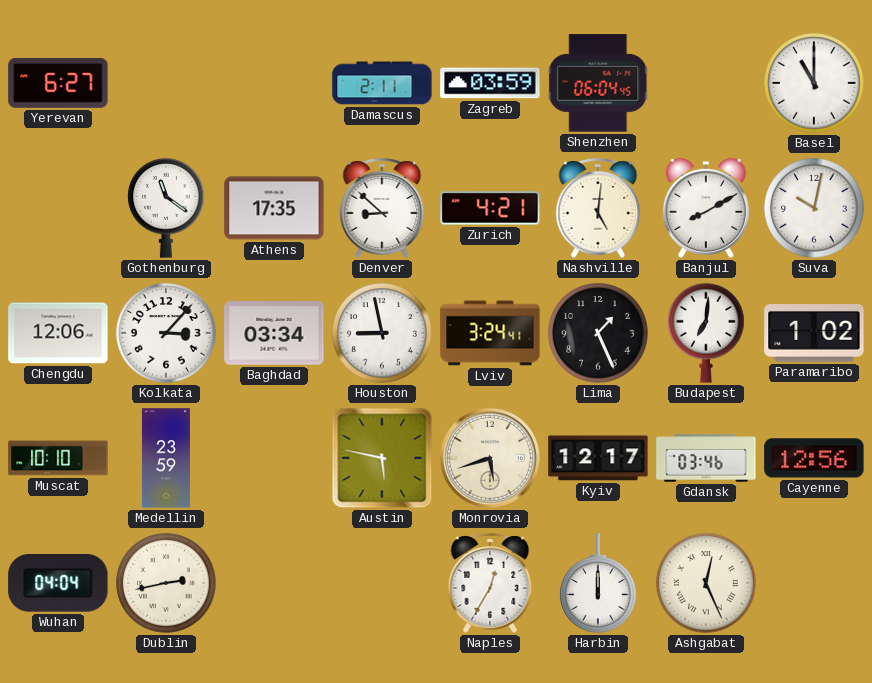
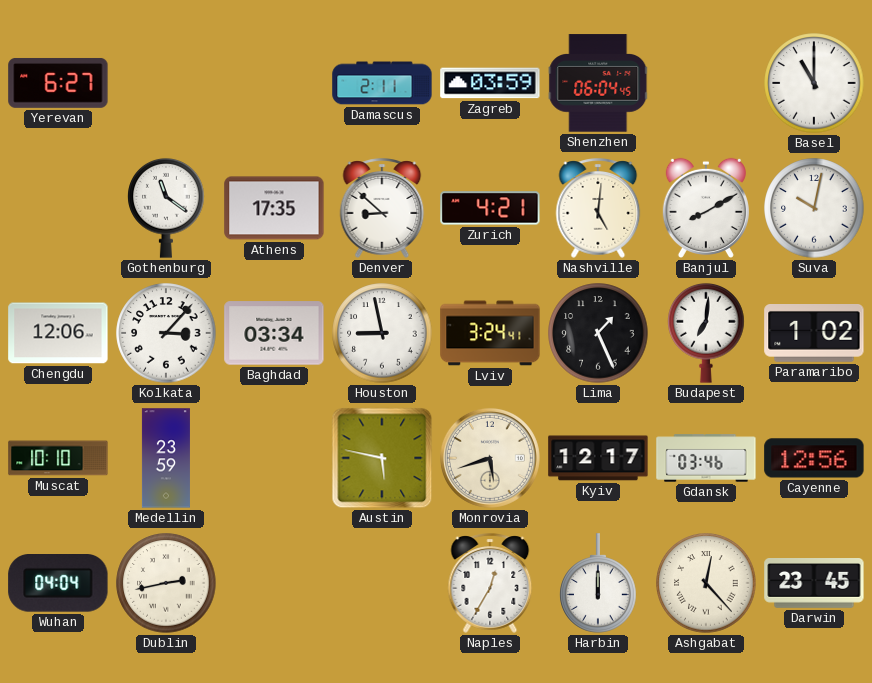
Ashgabat: 12:26 -> 12:23
Darwin: none -> 23:45
